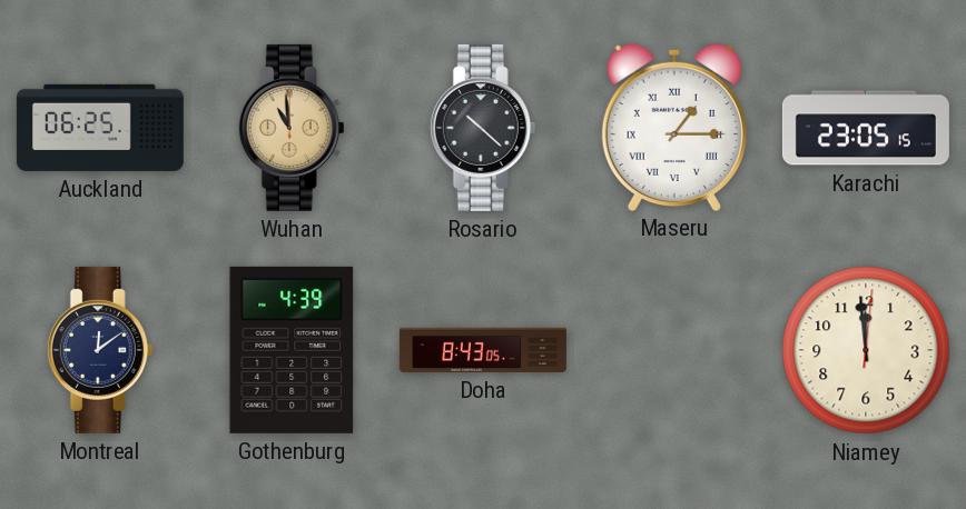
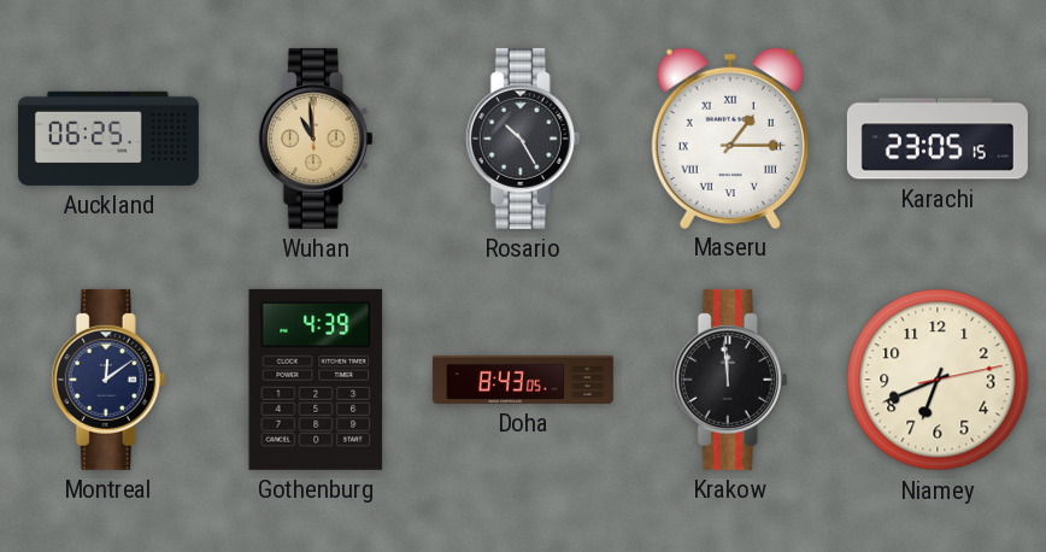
Rosario: 10:22 -> 10:25
Krakow: none -> 11:59
Niamey: 11:59 -> 6:41
